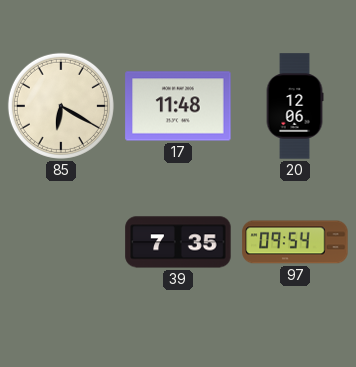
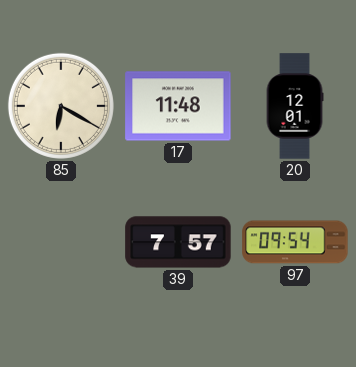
20: 12:06 -> 12:01
39: 7:35 -> 7:57
